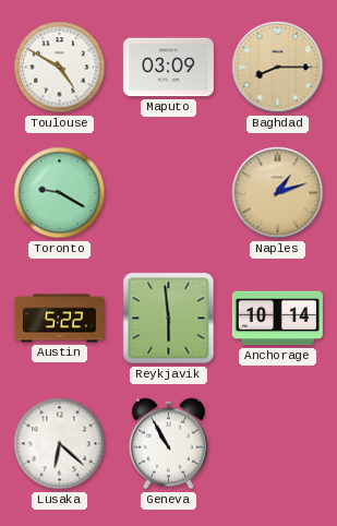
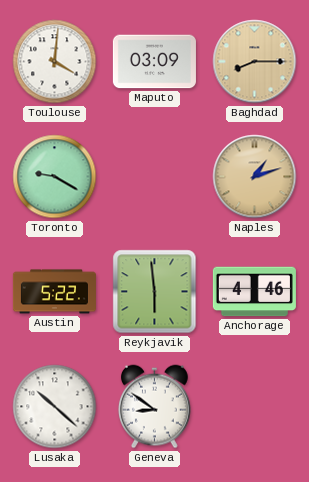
Toulouse: 4:50 -> 4:01
Anchorage: 10:14 -> 4:46
Lusaka: 6:22 -> 10:22
Geneva: 10:55 -> 8:51
